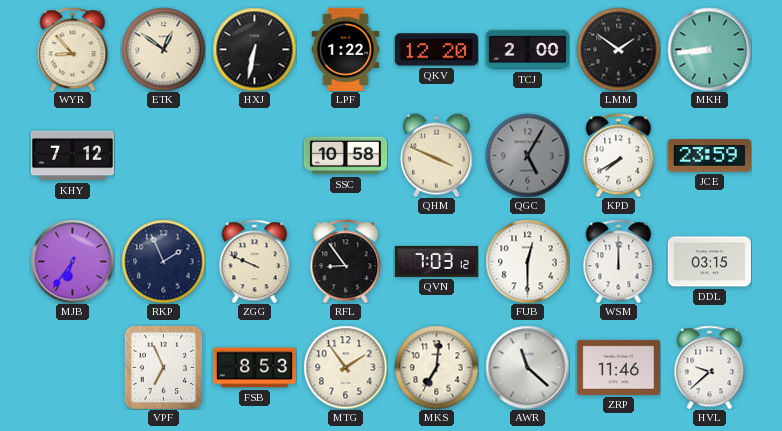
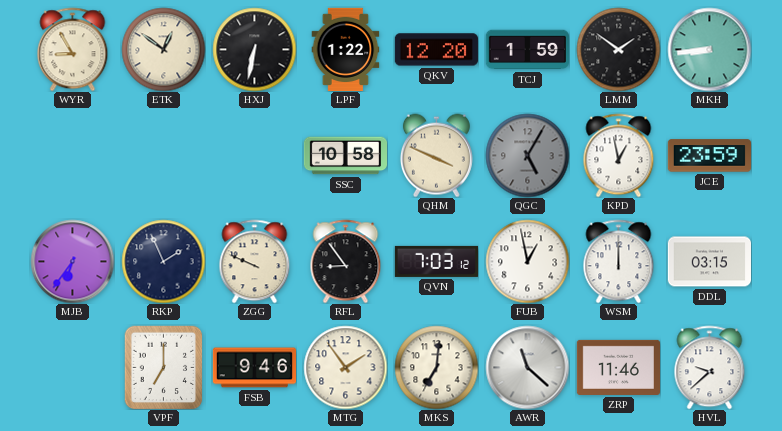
WYR: 8:53 -> 8:55
TCJ: 2:00 -> 1:59
KHY: 7:12 -> none
KPD: 7:40 -> 12:58
FUB: 12:30 -> 12:58
VPF: 6:56 -> 7:00
FSB: 8:53 -> 9:46
